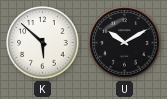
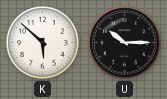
U: 10:10 -> 10:15
